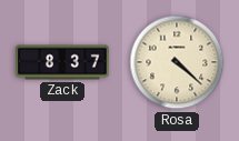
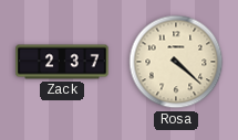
Zack: 8:37 -> 2:37
